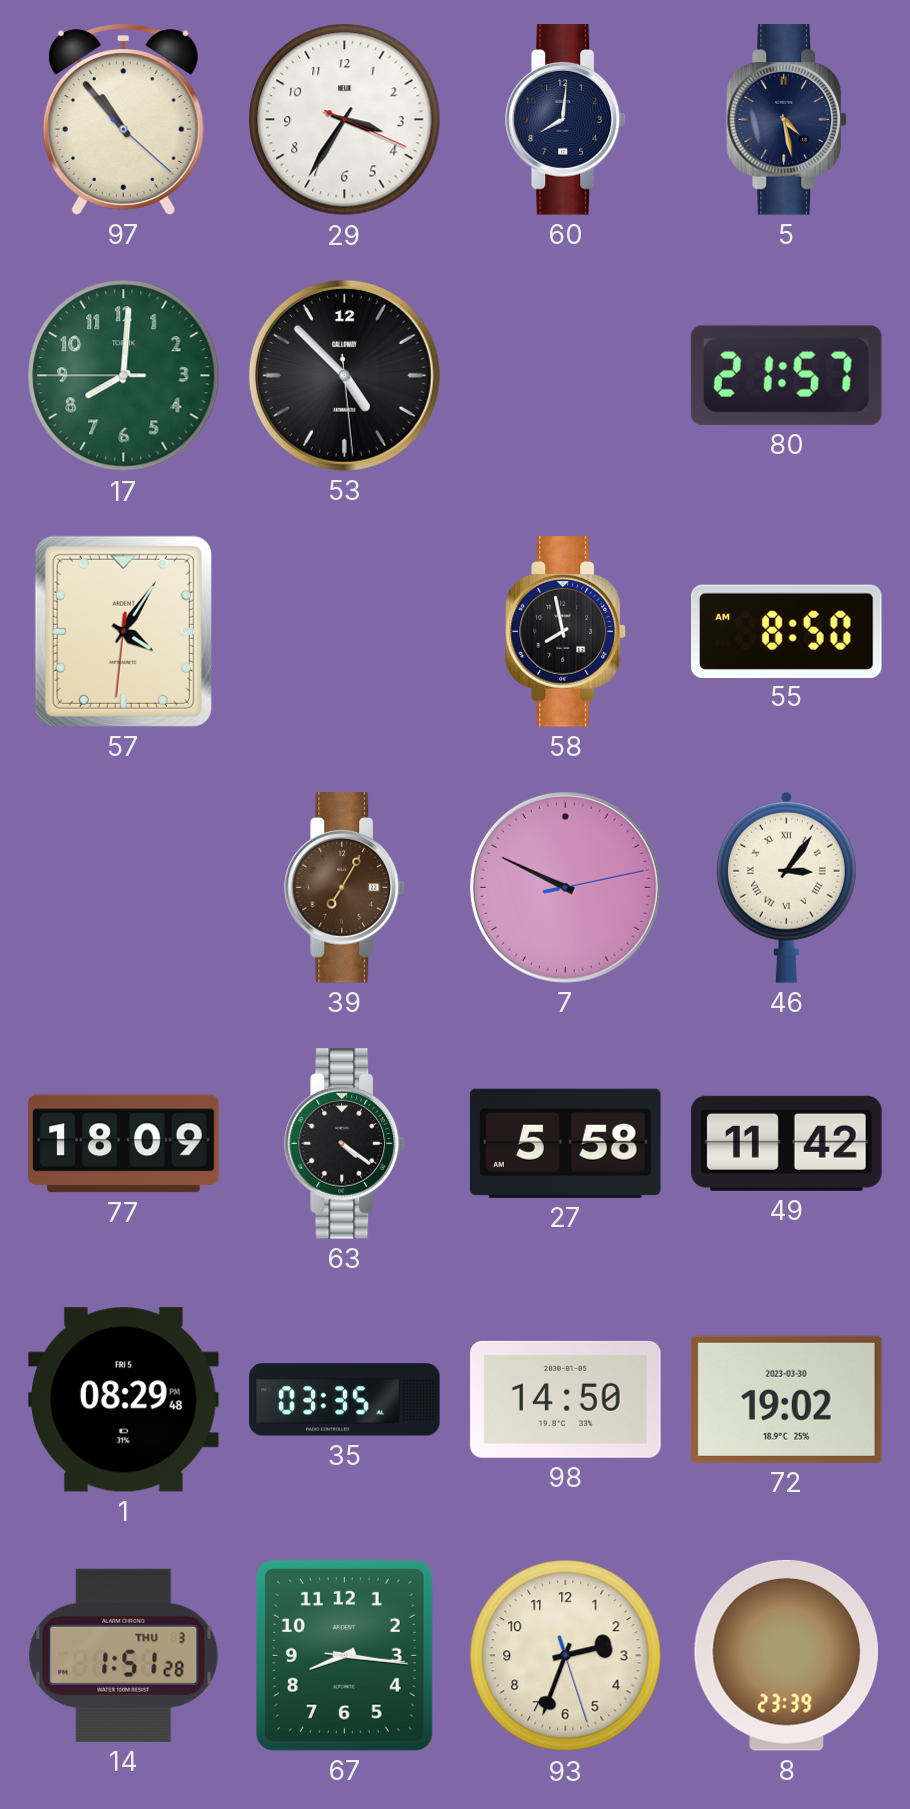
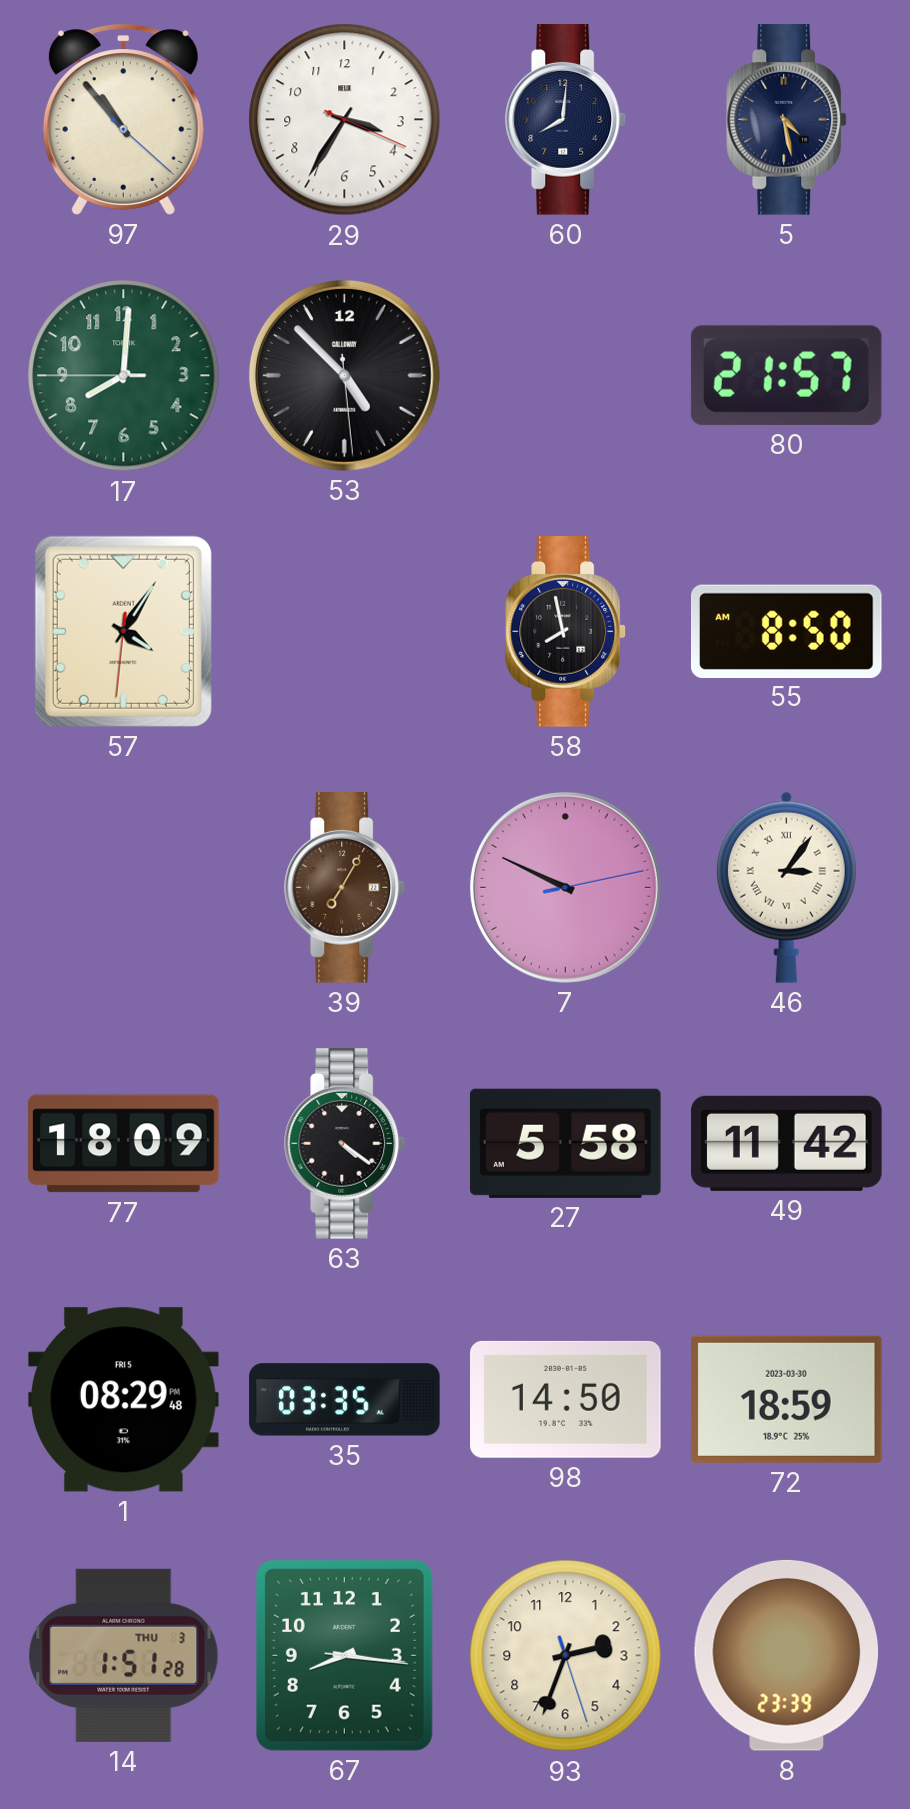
72: 19:02 -> 18:59
